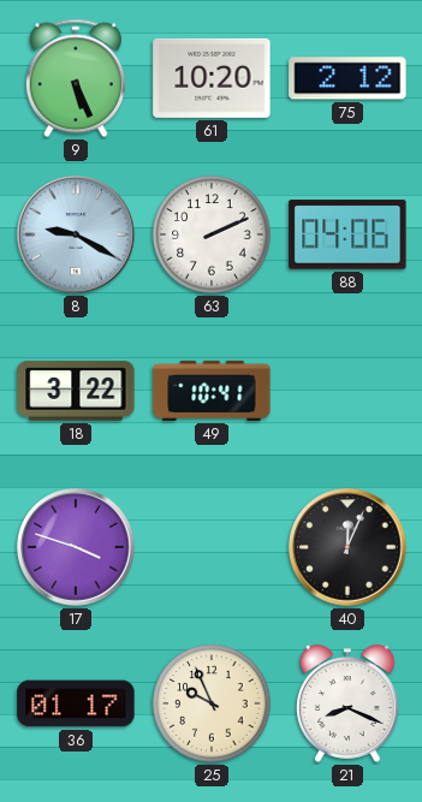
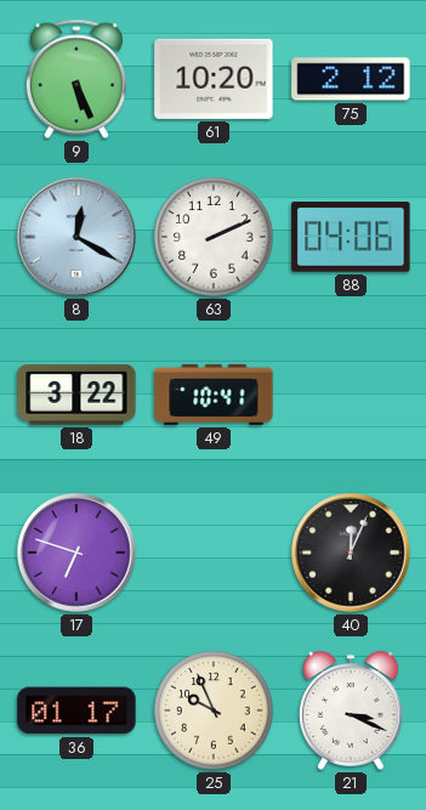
8: 9:20 -> 12:20
17: 3:48 -> 6:48
21: 8:19 -> 3:19
